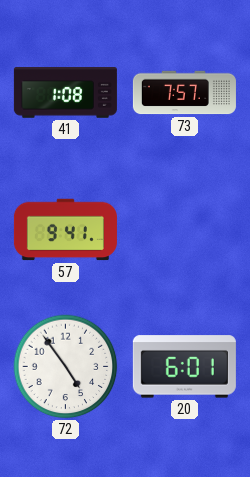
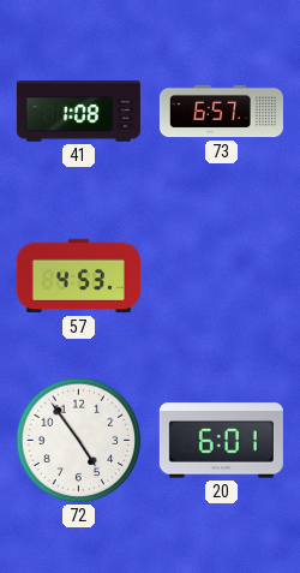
73: 7:57 -> 6:57
57: 9:41 -> 4:53
